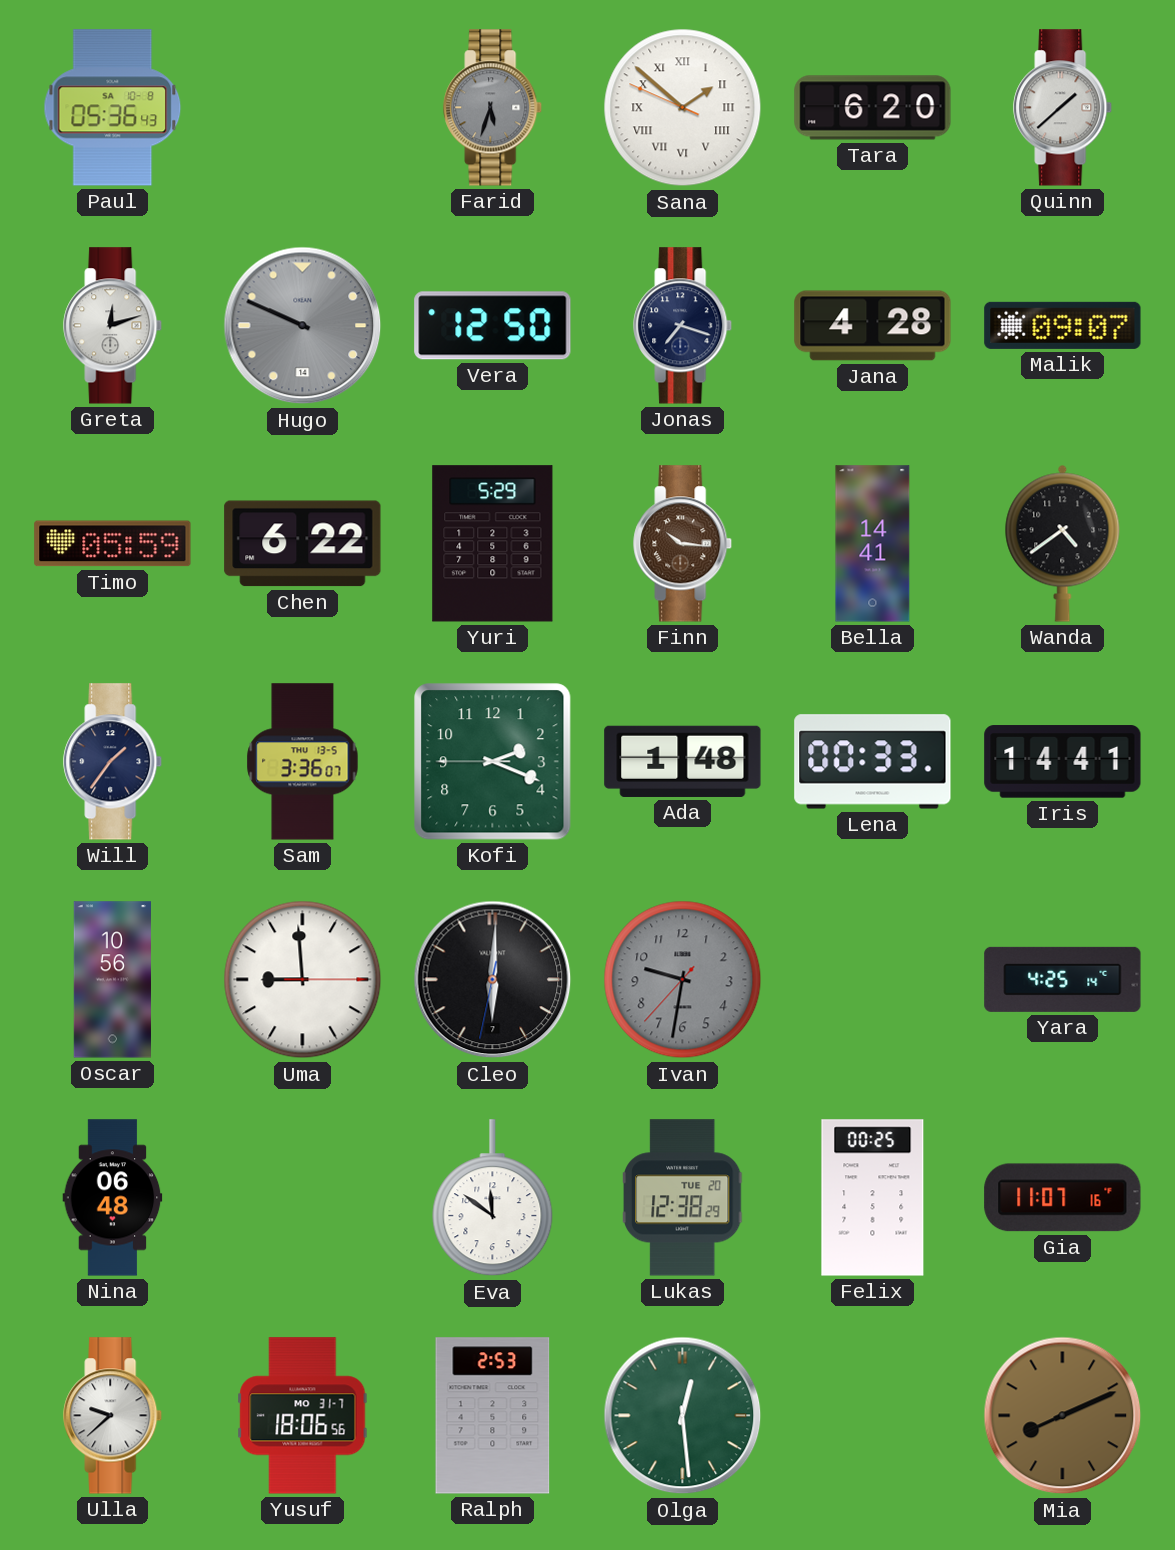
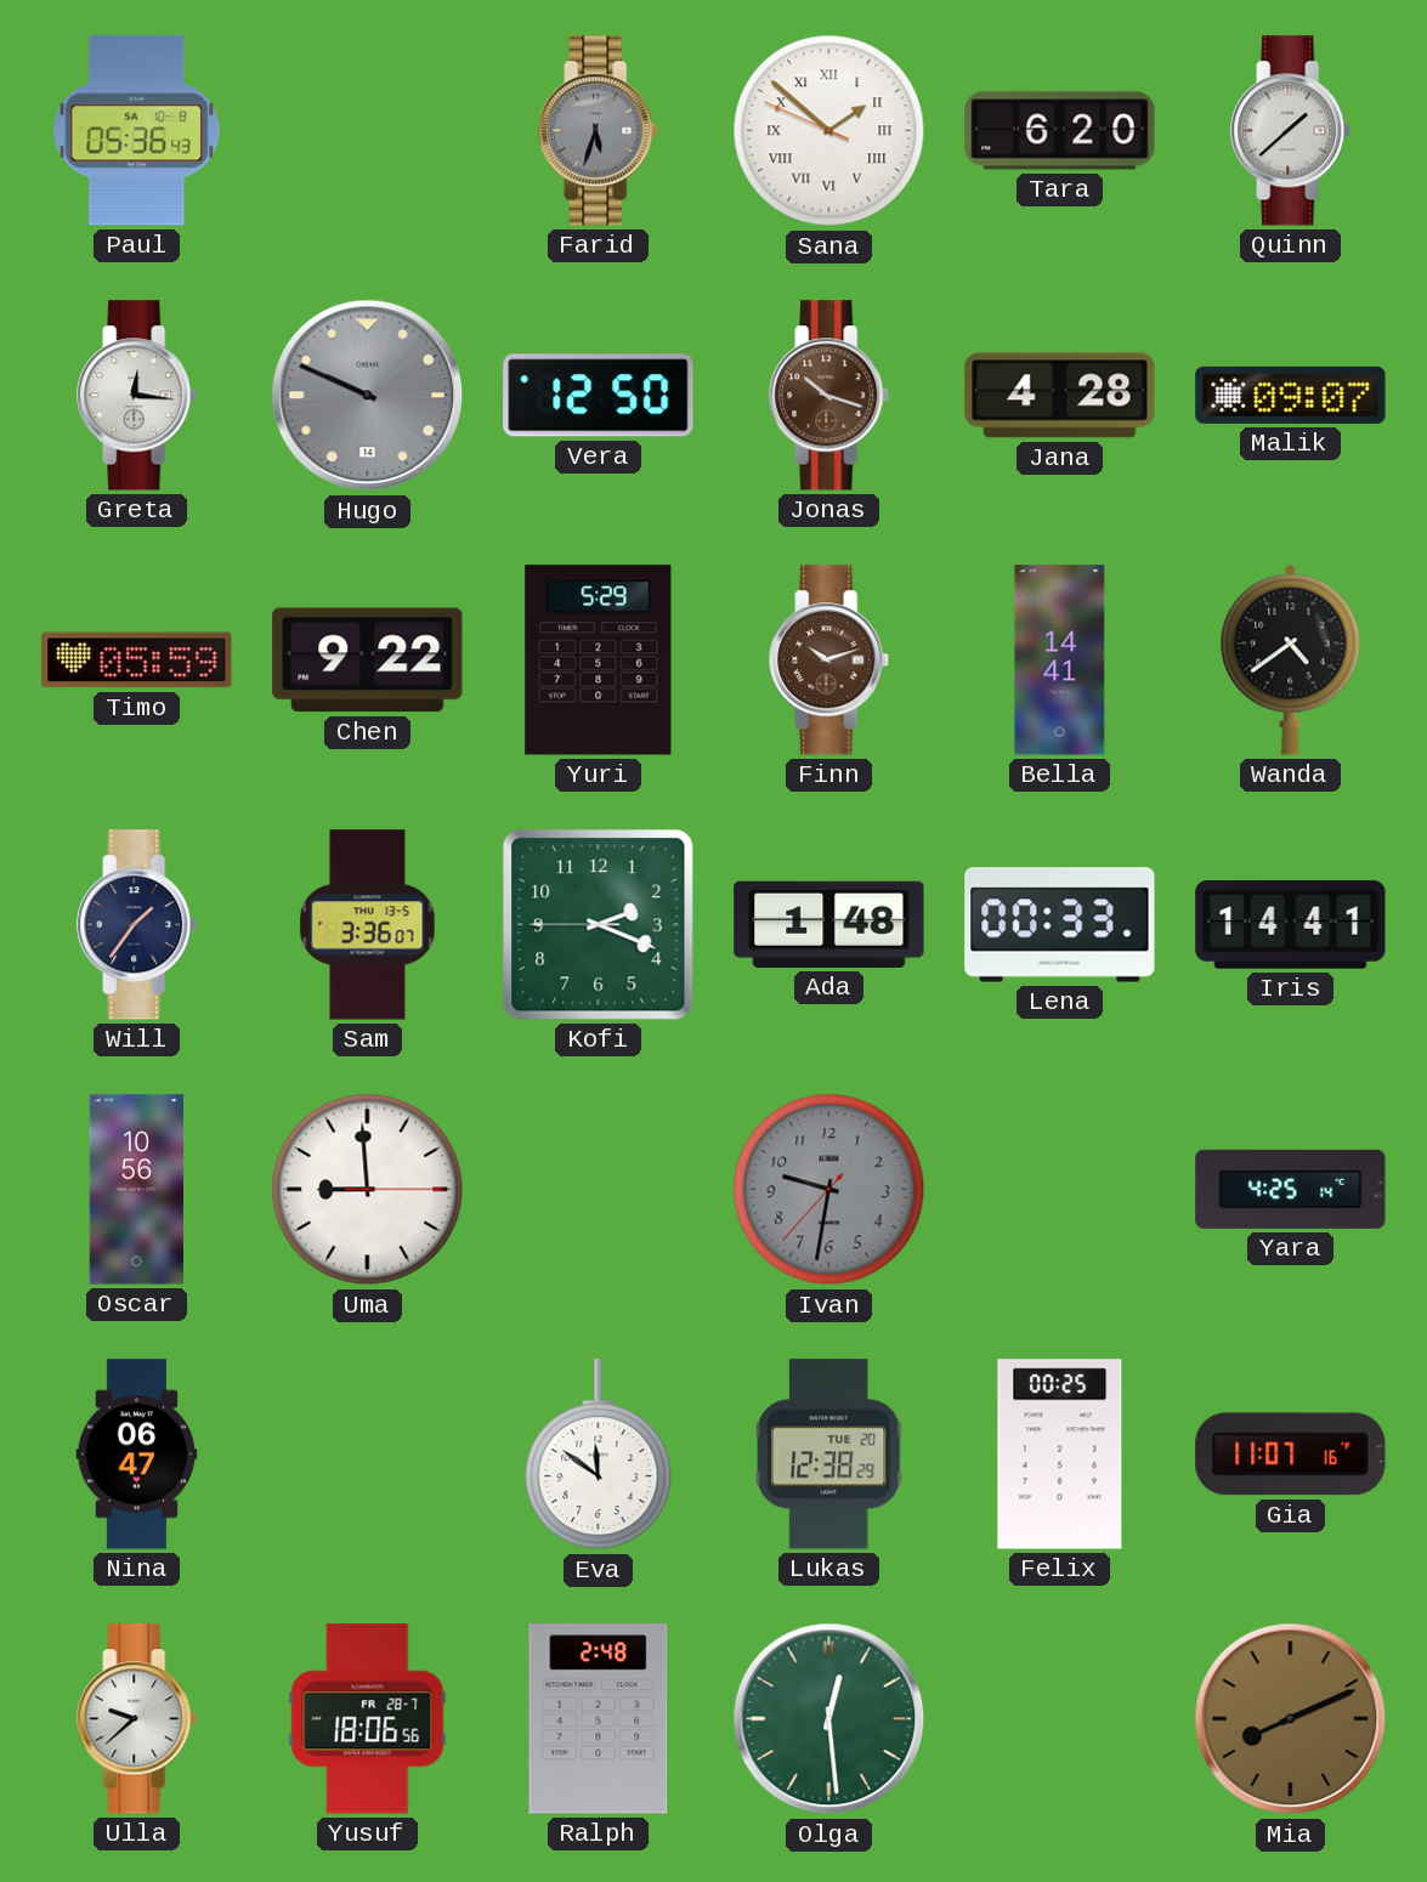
Greta: 12:12 -> 12:16
Jonas: 7:18 -> 10:18
Jonas dial: navy -> brown
Chen: 6:22 -> 9:22
Finn: 10:16 -> 10:12
Cleo: 6:00 -> none
Nina: 06:48 -> 06:47
Yusuf date: MO 31-7 -> FR 28-7
Ralph: 2:53 -> 2:48
